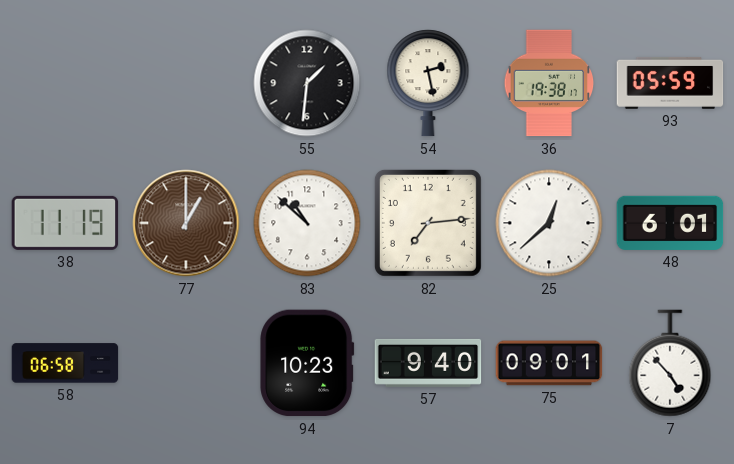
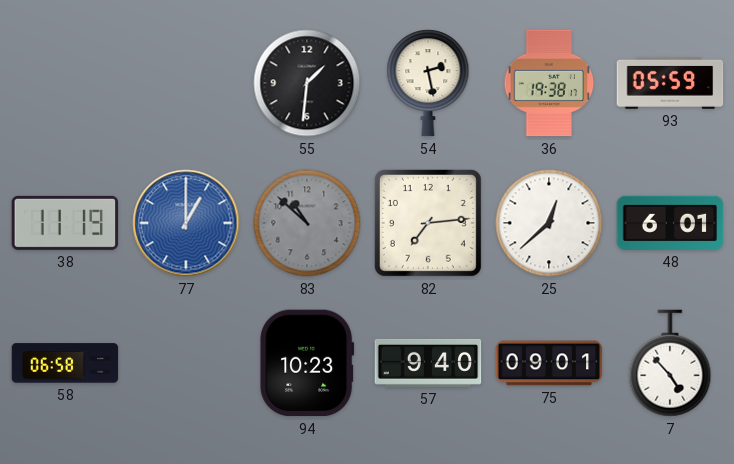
77 dial: brown -> blue
83 dial: white -> grey
